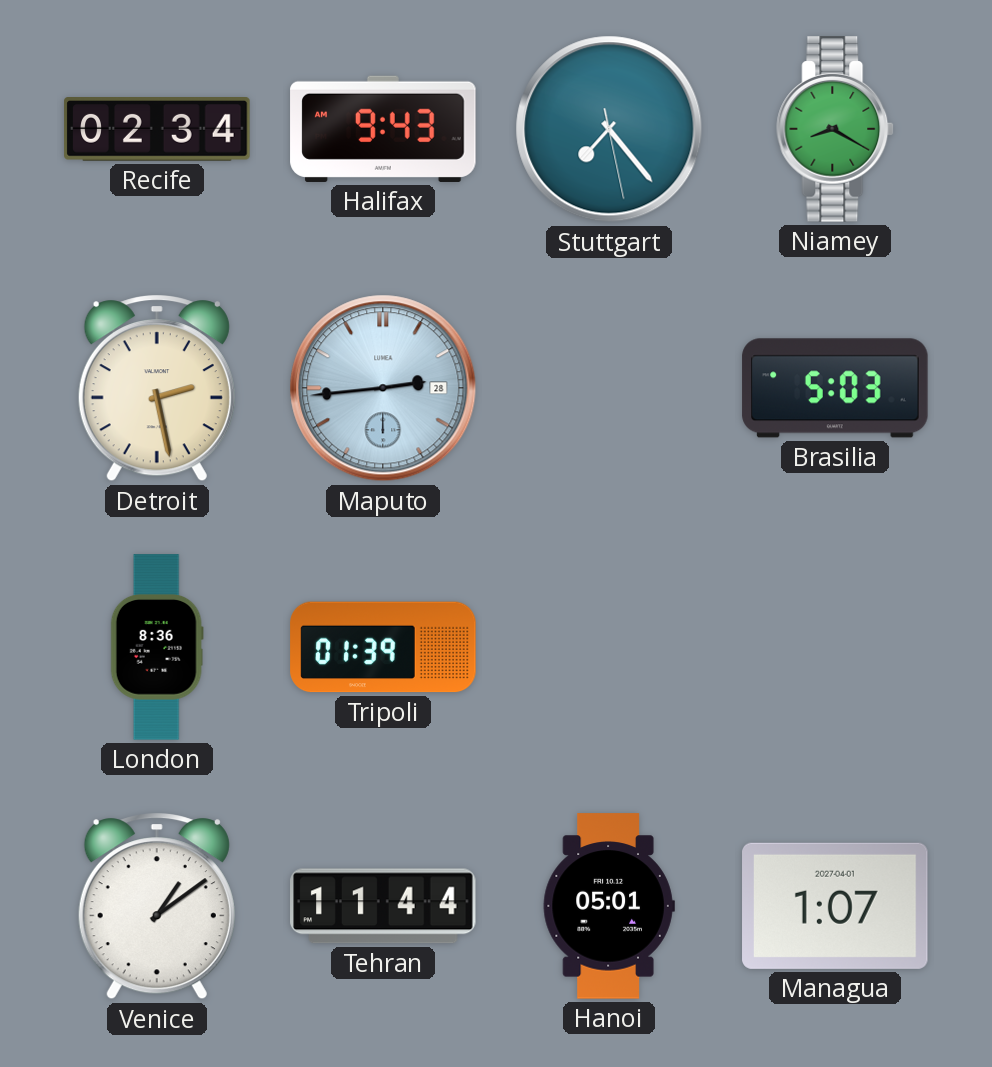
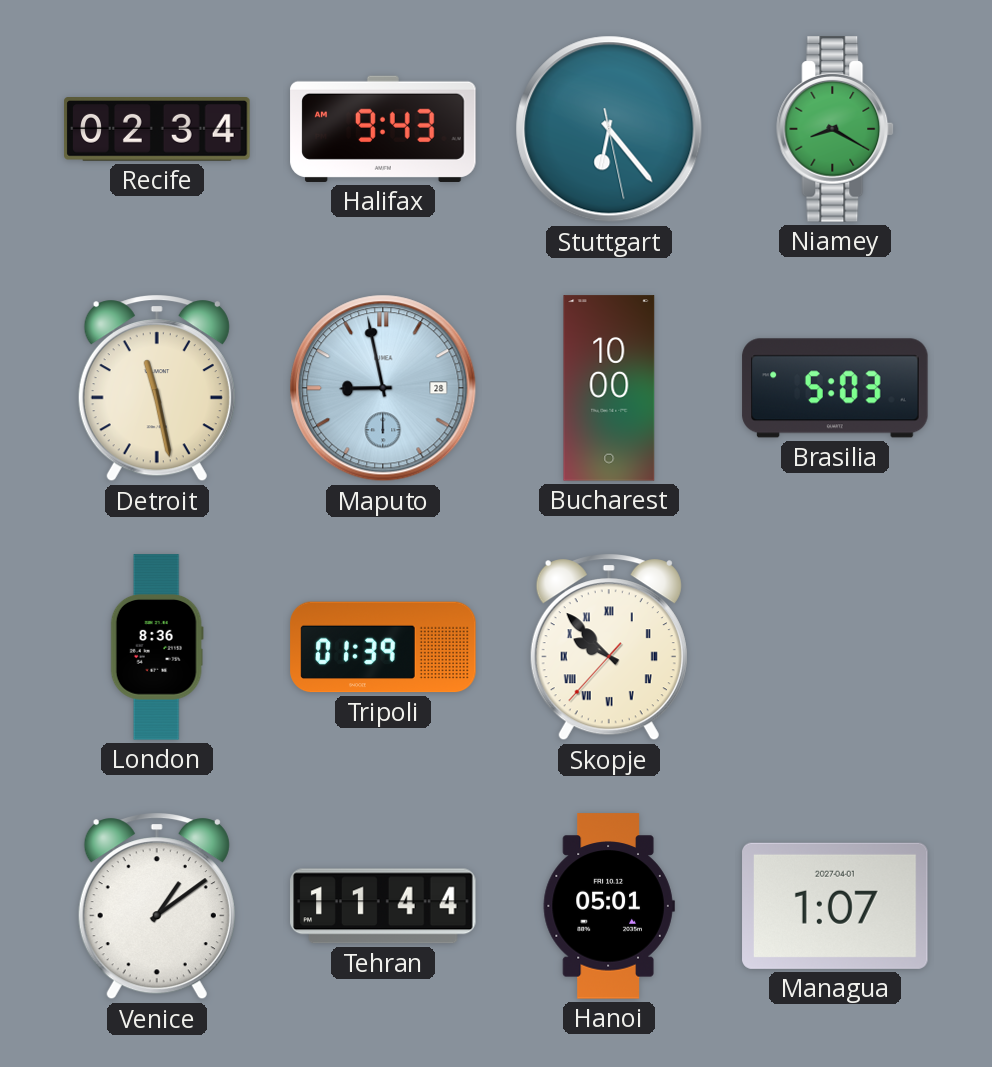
Stuttgart: 7:23 -> 6:23
Detroit: 2:28 -> 11:28
Maputo: 2:44 -> 8:58
Bucharest: none -> 10:00
Skopje: none -> 9:52
